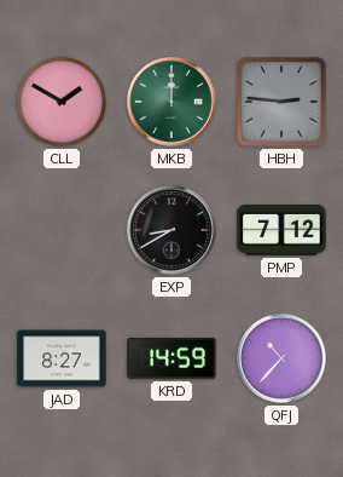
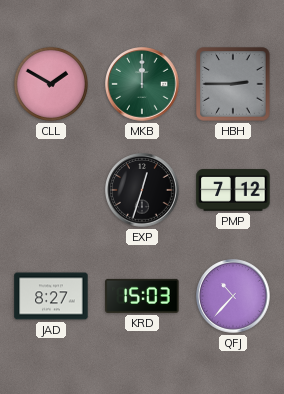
HBH: 2:46 -> 2:45
EXP: 8:40 -> 12:33
KRD: 14:59 -> 15:03
